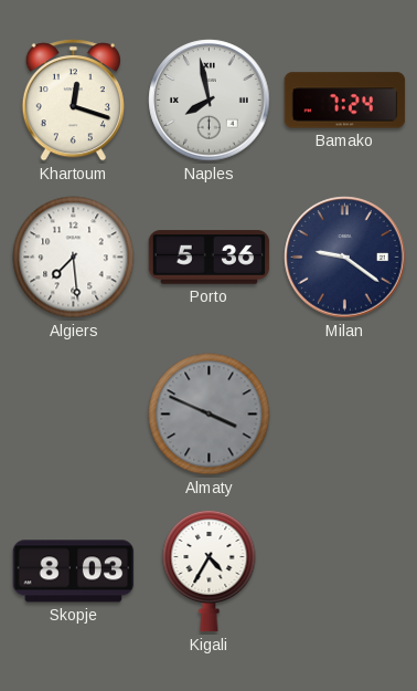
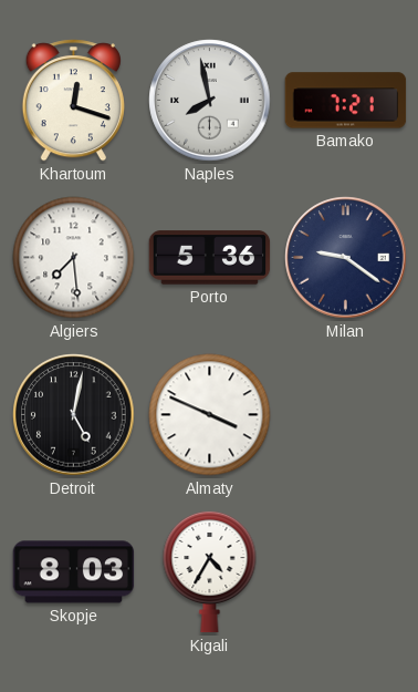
Bamako: 7:24 -> 7:21
Detroit: none -> 5:02
Almaty dial: grey -> white
